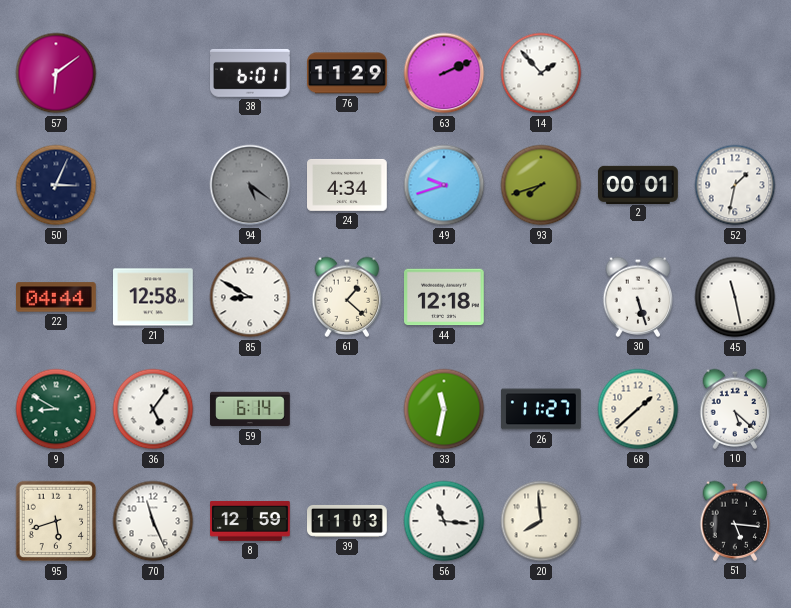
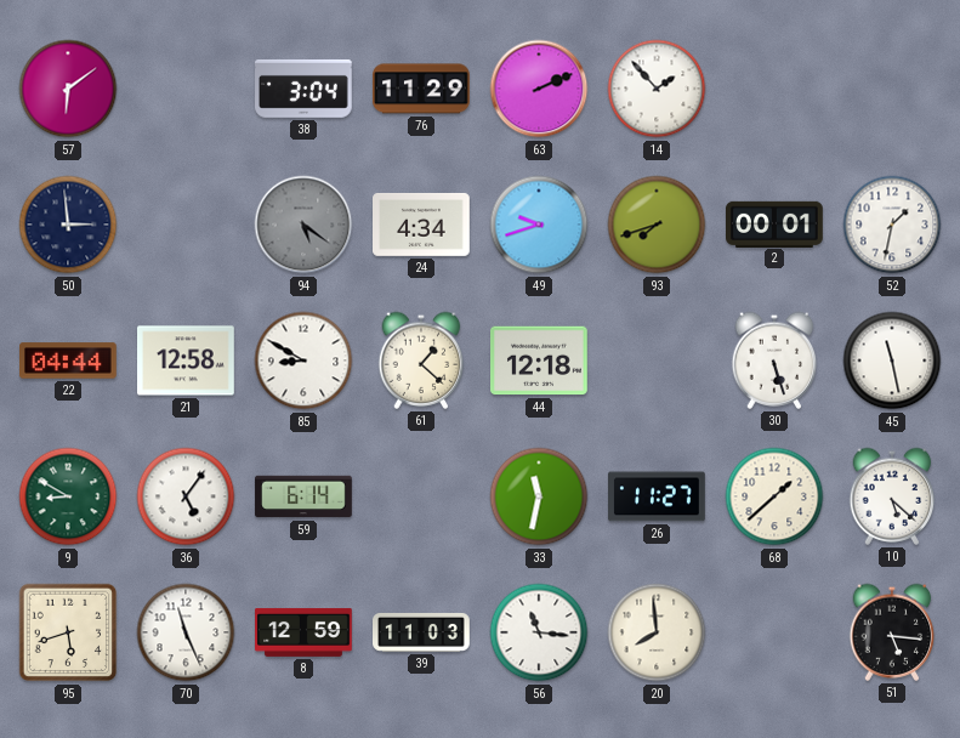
38: 6:01 -> 3:04
50: 3:04 -> 2:59
